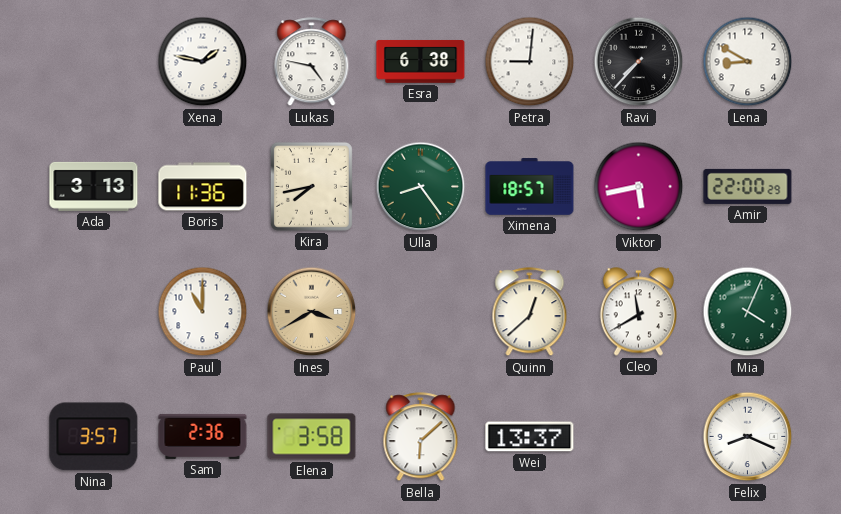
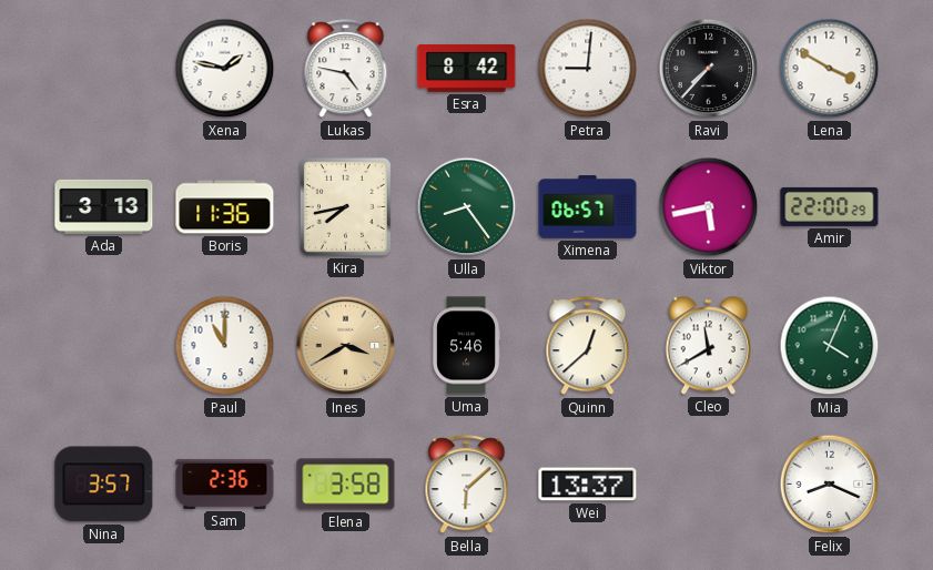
Esra: 6:38 -> 8:42
Lena: 8:50 -> 3:50
Ximena: 18:57 -> 06:57
Uma: none -> 5:46
